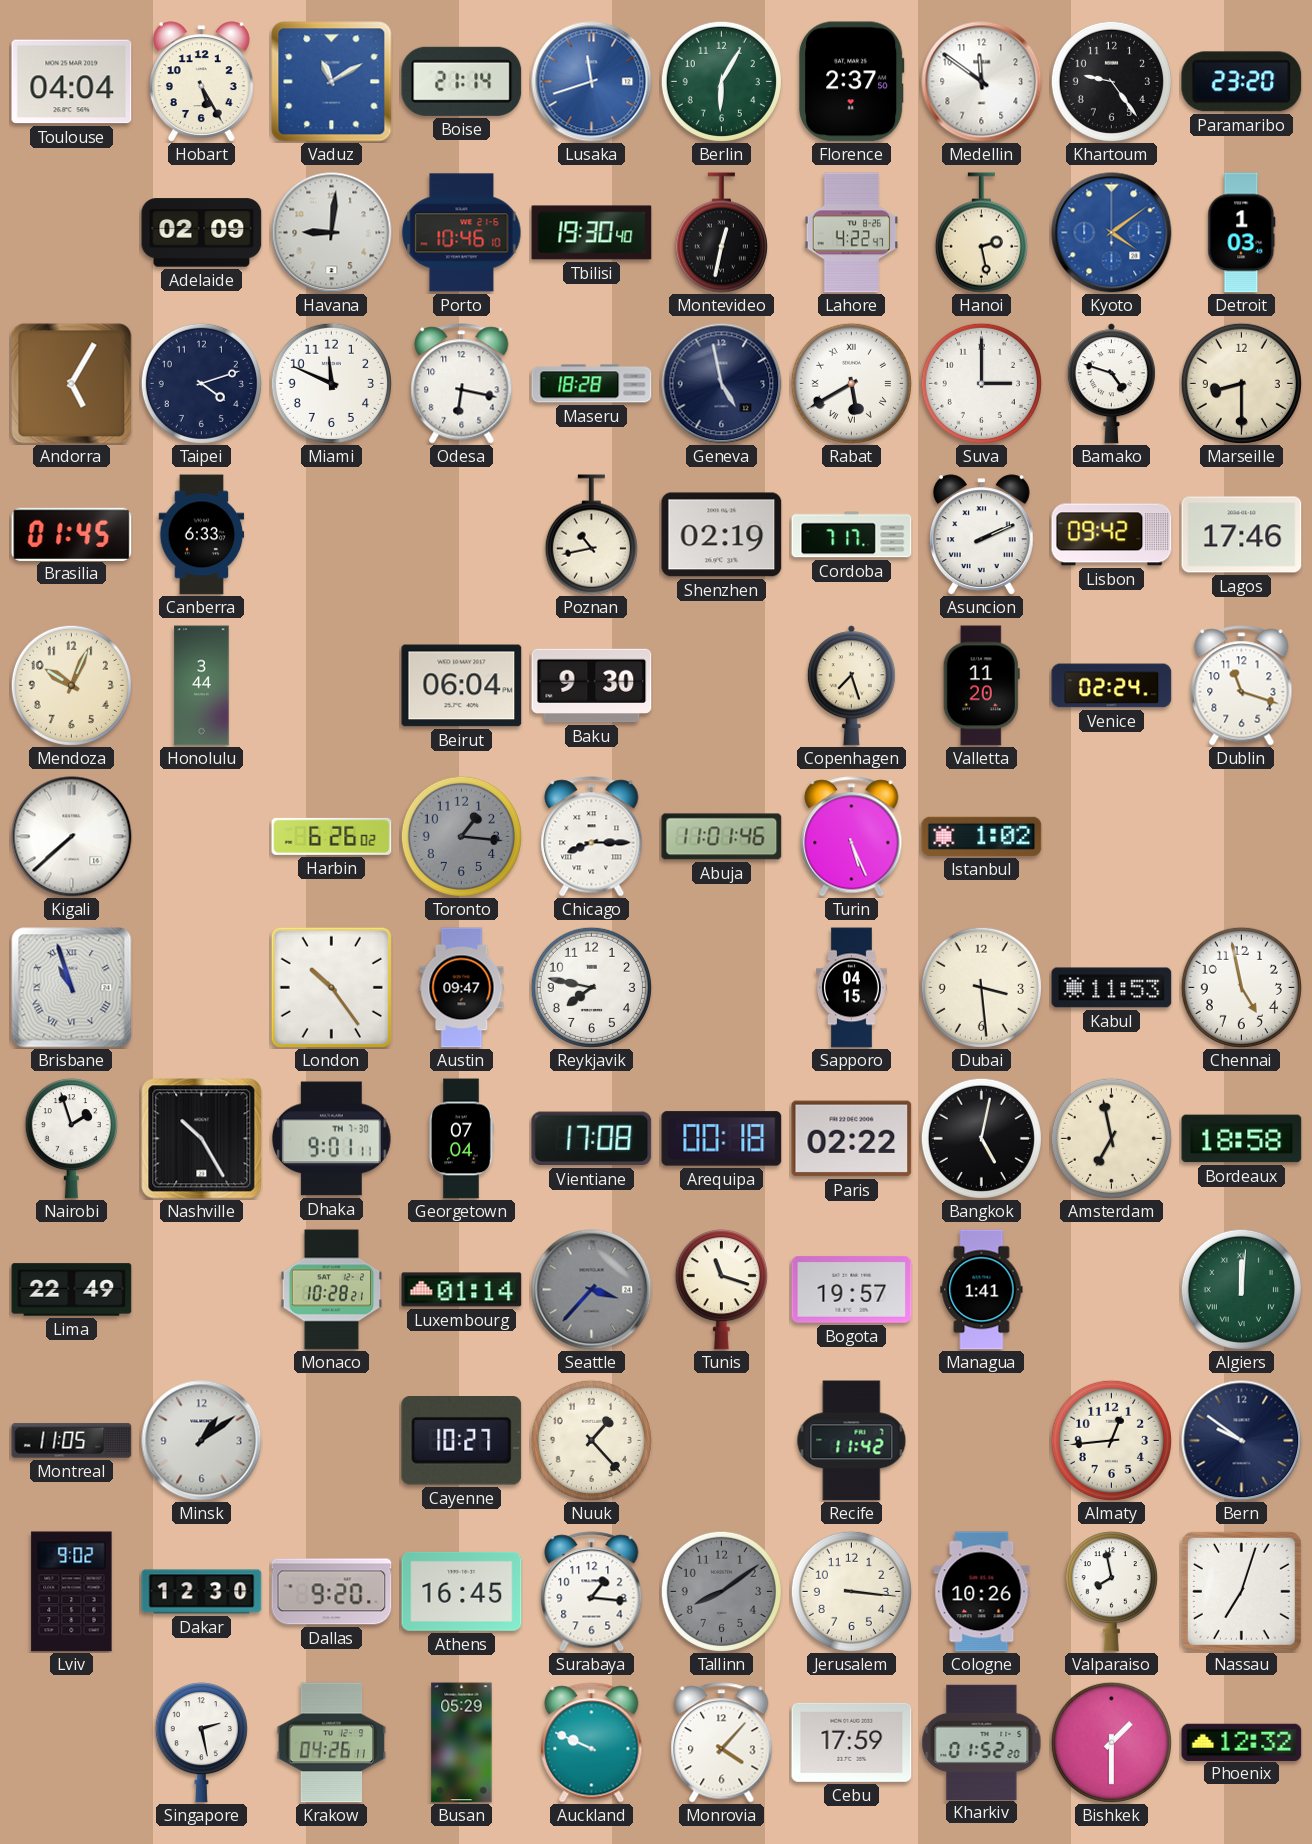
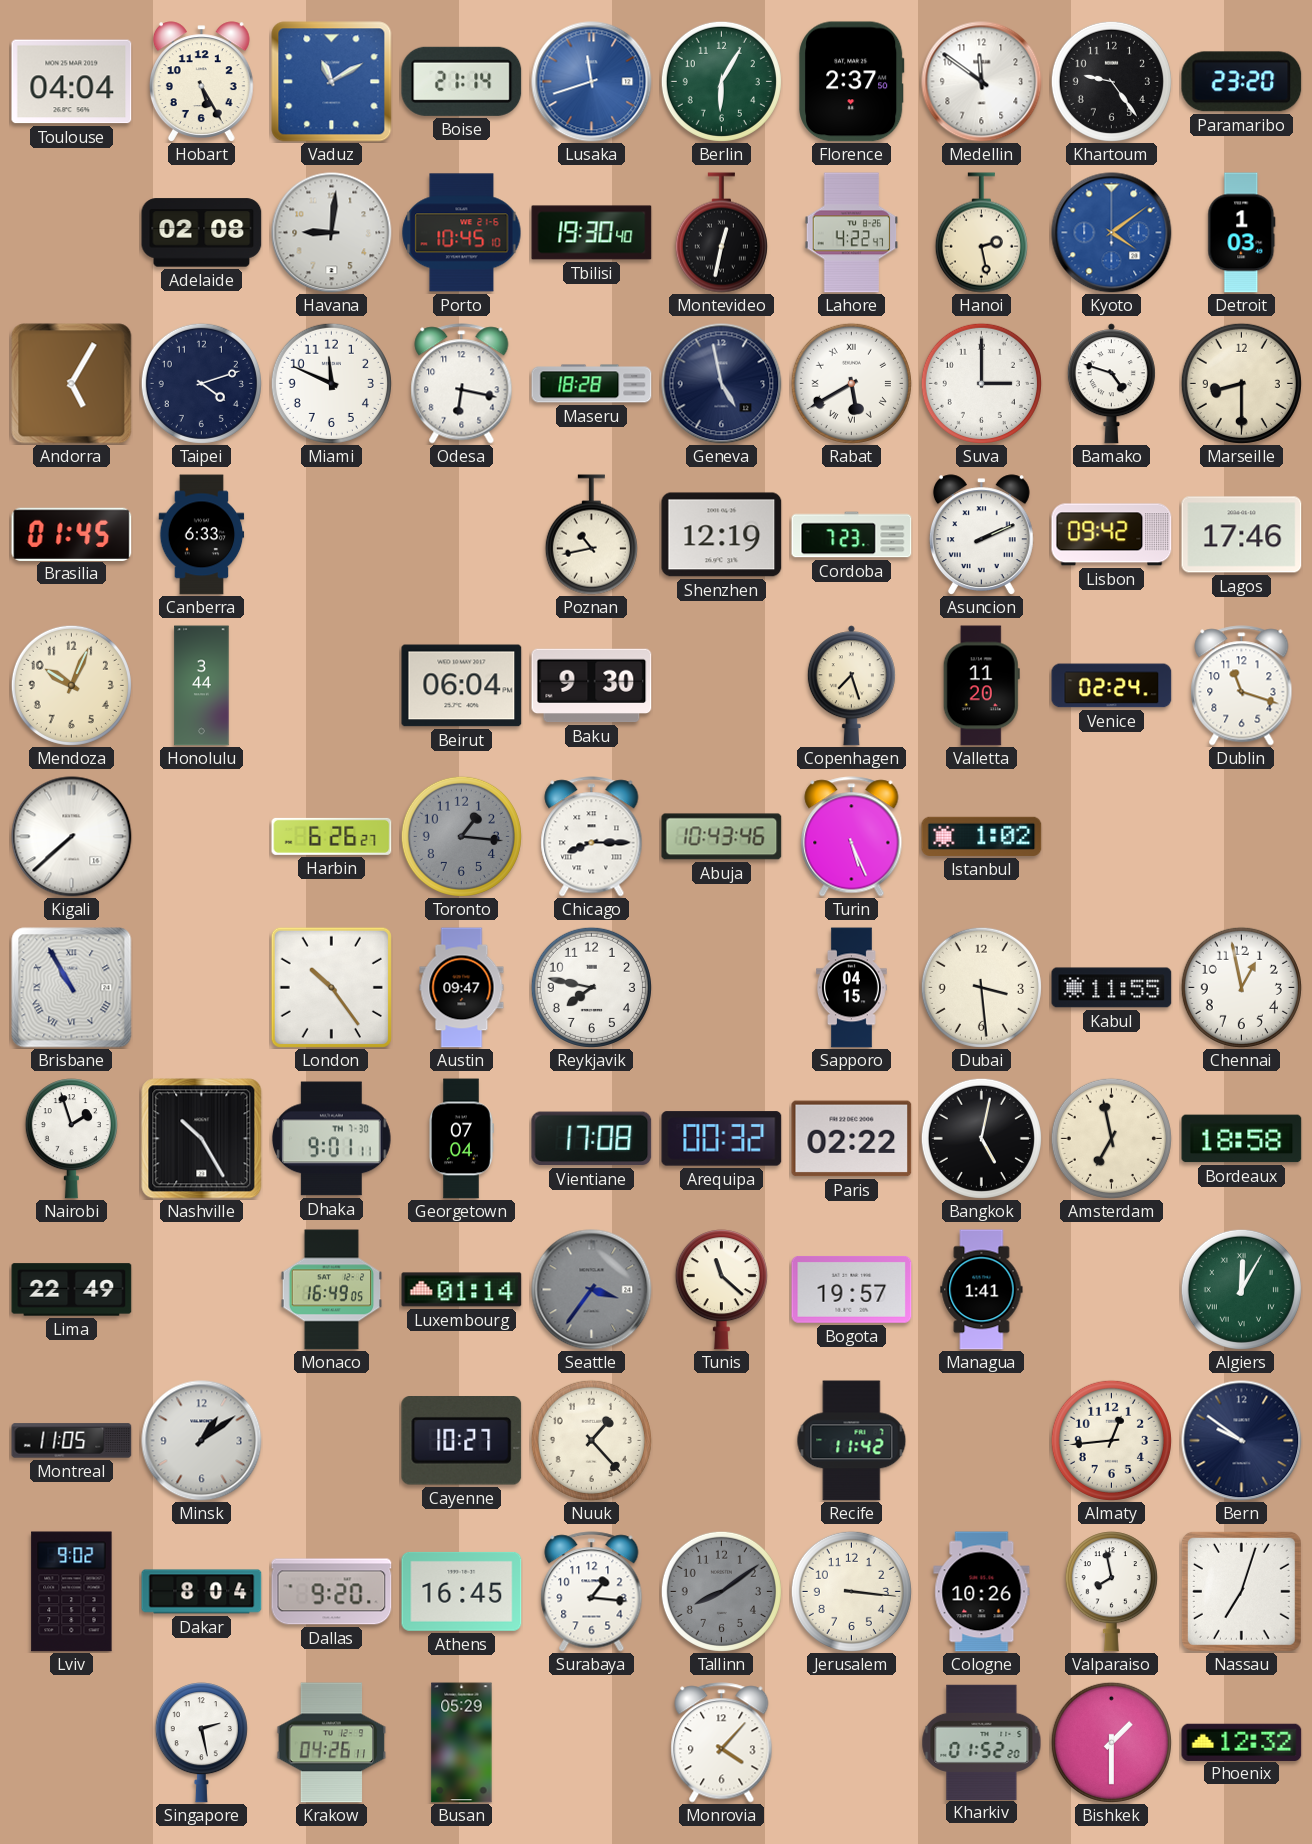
Adelaide: 02:09 -> 02:08
Porto: 10:46 -> 10:45
Shenzhen: 02:19 -> 12:19
Cordoba: 7:17 -> 7:23
Harbin: 6:26:02 -> 6:26:27
Abuja: 11:01 -> 10:43
Brisbane: 10:57 -> 10:55
Kabul: 11:53 -> 11:55
Chennai: 4:58 -> 12:58
Arequipa: 00:18 -> 00:32
Monaco: 10:28 -> 16:49
Seattle: 3:37 -> 3:36
Tunis: 11:18 -> 11:22
Algiers: 12:01 -> 12:05
Dakar: 12:30 -> 8:04
Auckland: 9:49 -> none
Cebu: 17:59 -> none
